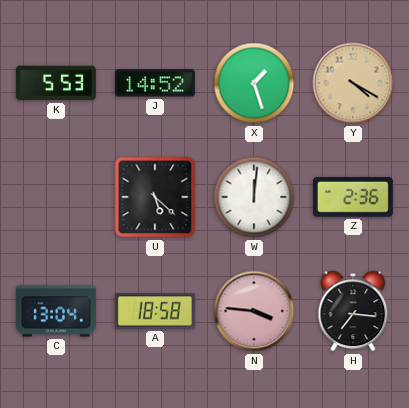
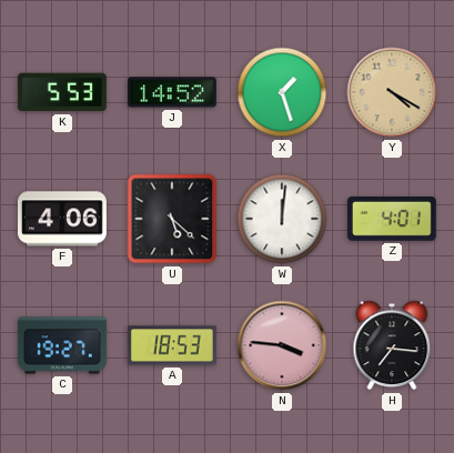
F: none -> 4:06
Z: 2:36 -> 4:01
C: 13:04 -> 19:27
A: 18:58 -> 18:53
